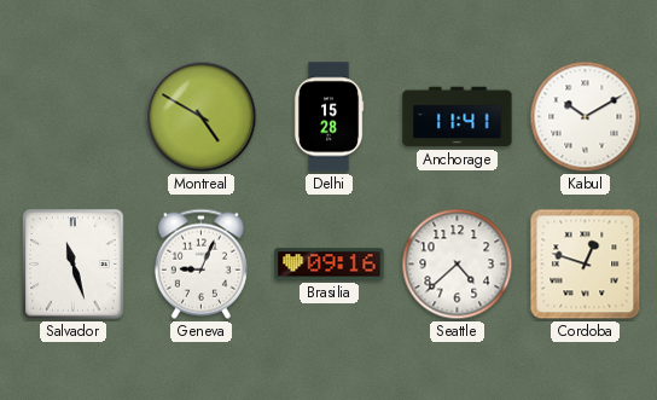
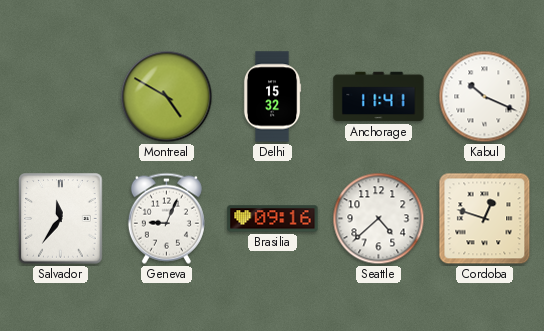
Delhi: 15:28 -> 15:32
Kabul: 10:10 -> 10:19
Salvador: 11:27 -> 11:36
